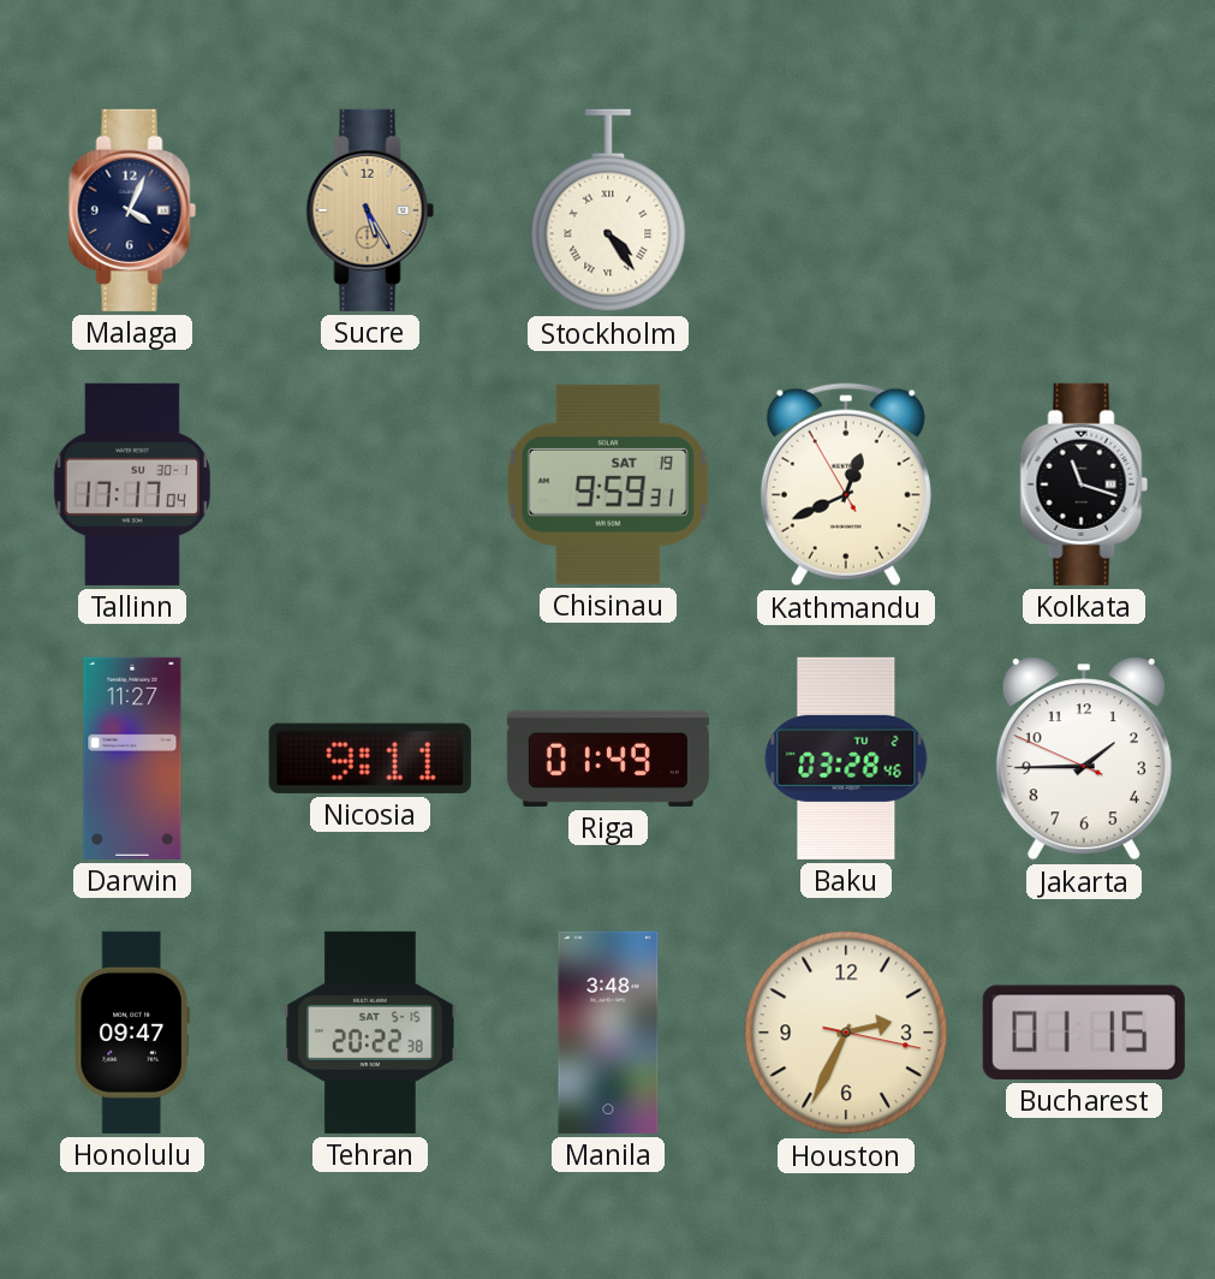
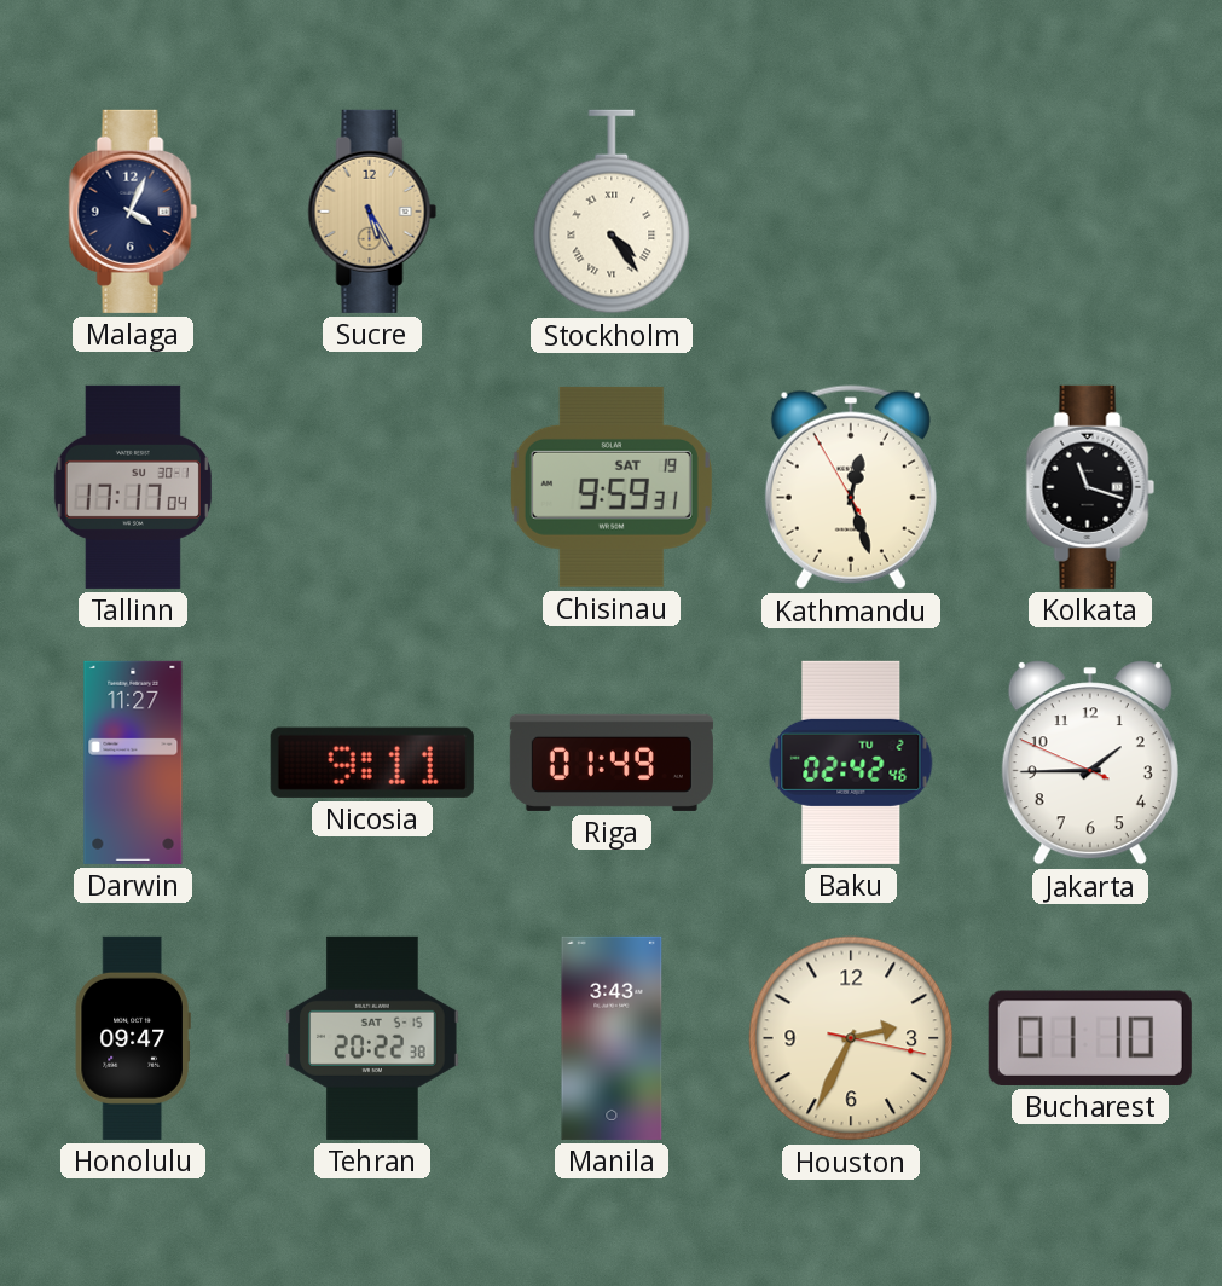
Kathmandu: 12:40 -> 12:26
Baku: 03:28 -> 02:42
Manila: 3:48 -> 3:43
Bucharest: 01:15 -> 01:10
